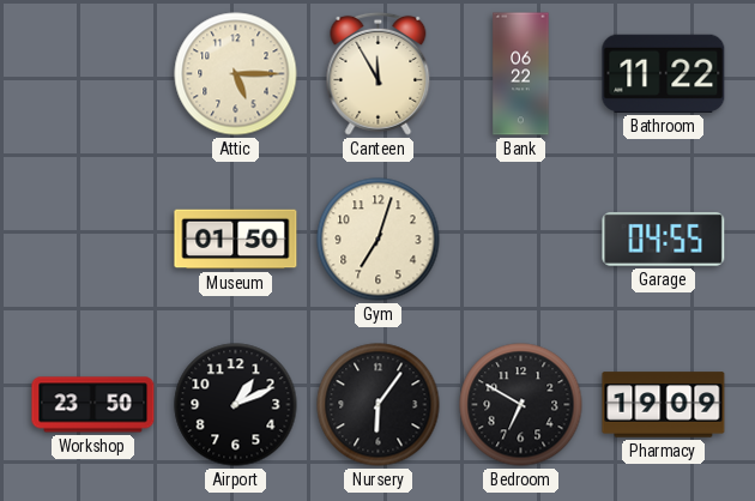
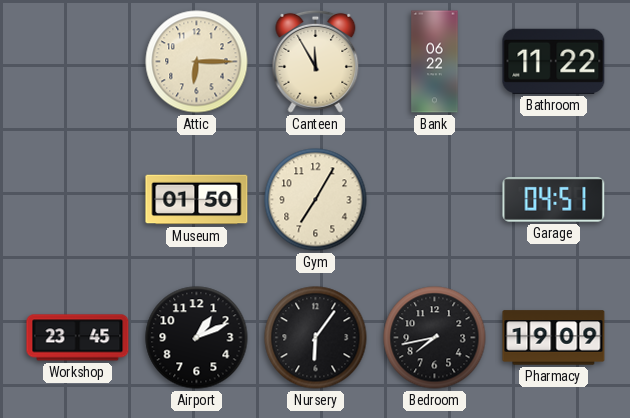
Attic: 5:15 -> 6:15
Gym: 7:03 -> 7:05
Garage: 04:55 -> 04:51
Workshop: 23:50 -> 23:45
Bedroom: 6:50 -> 7:43
